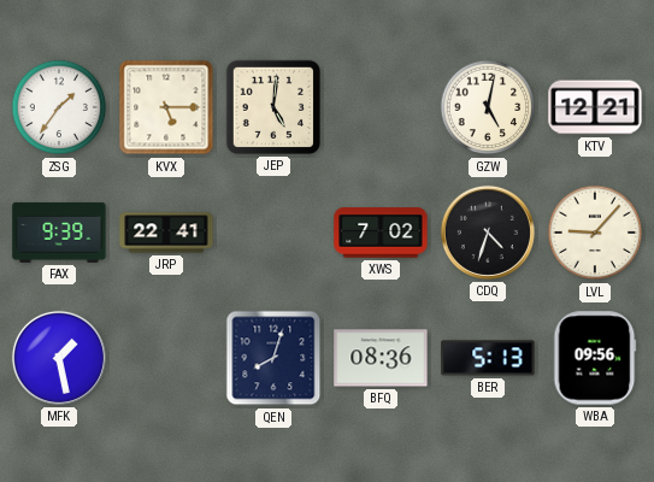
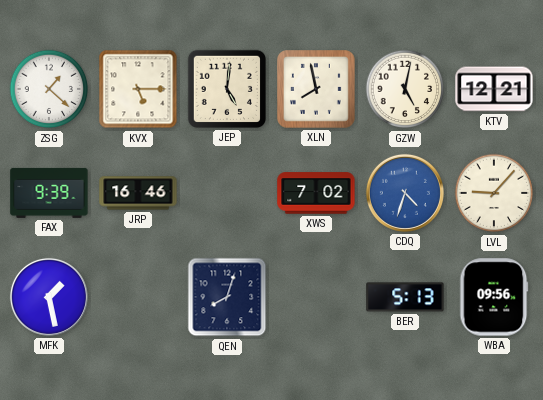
ZSG: 1:36 -> 1:22
XLN: none -> 7:58
JRP: 22:41 -> 16:46
CDQ dial: black -> blue
BFQ: 08:36 -> none
